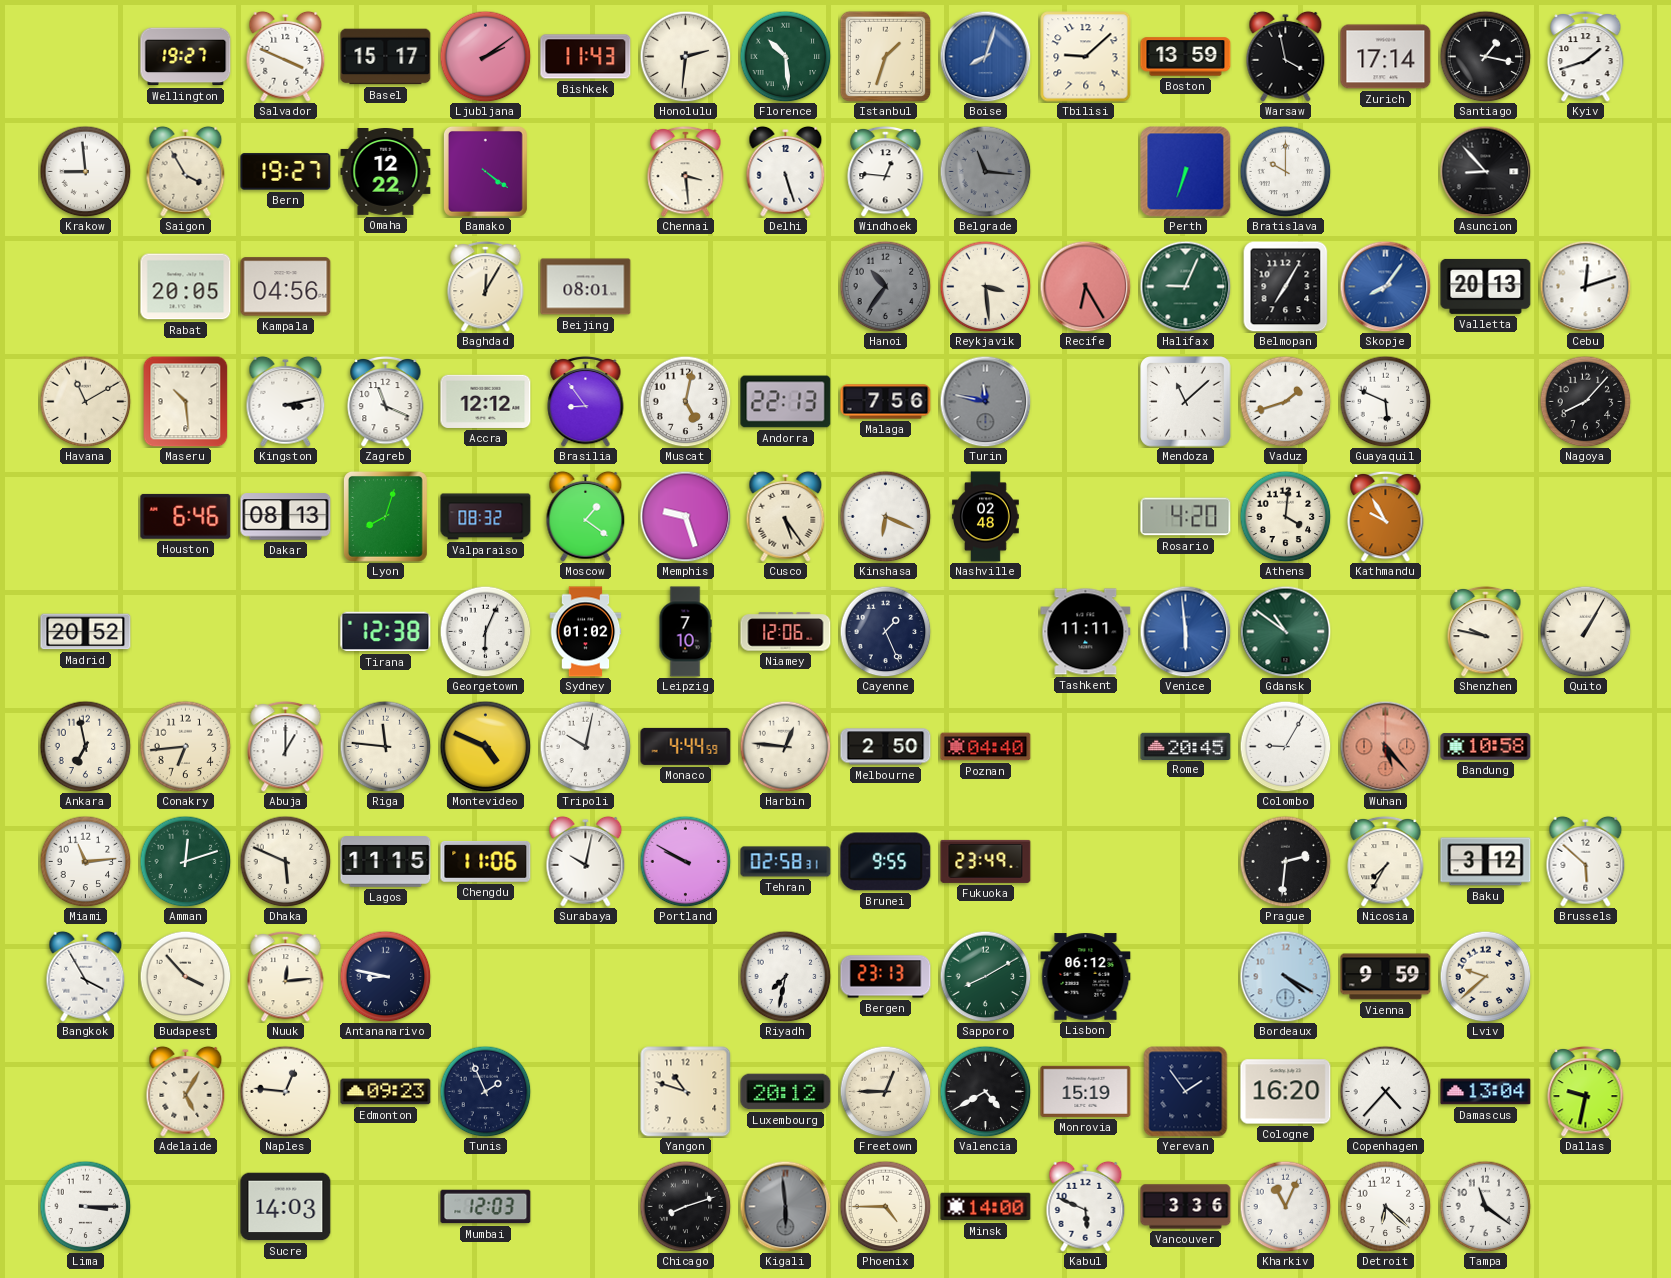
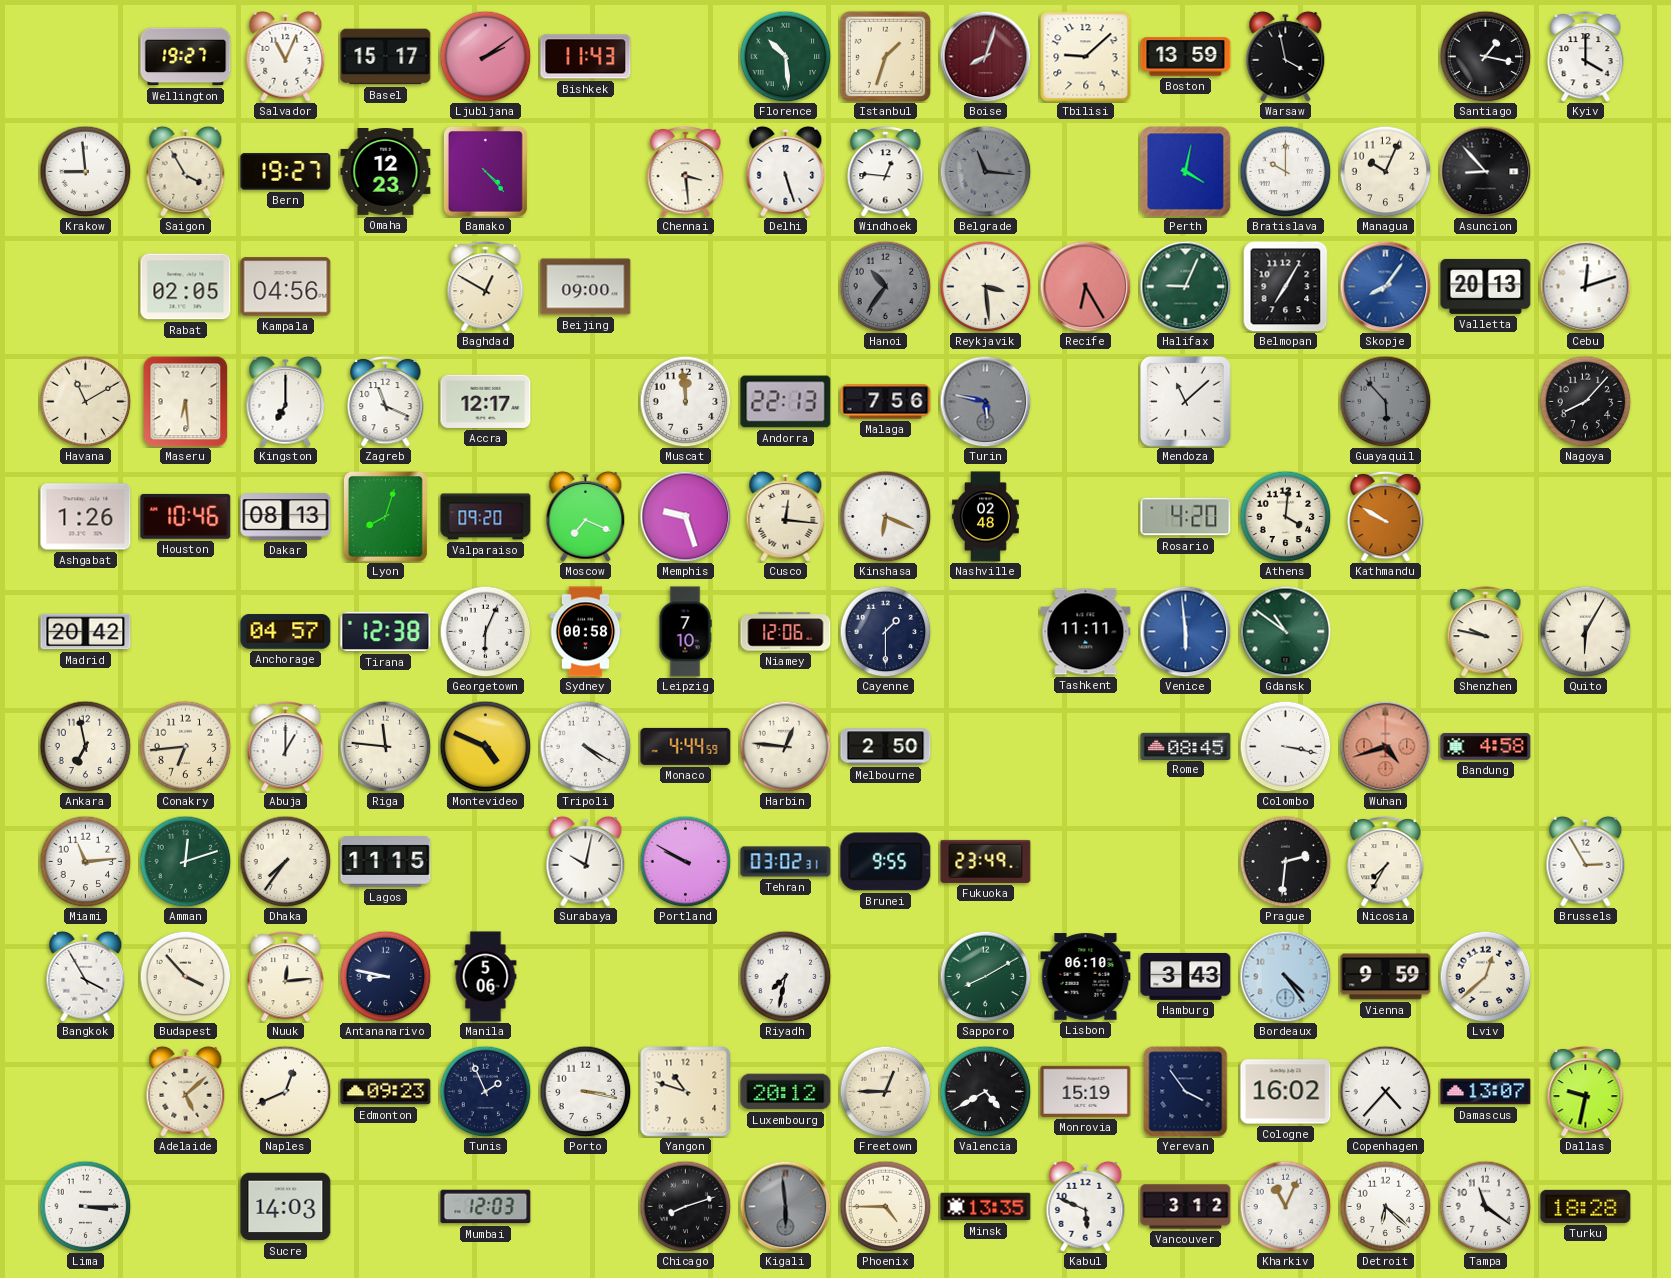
Salvador: 3:49 -> 11:04
Honolulu: 2:31 -> none
Boise dial: blue -> burgundy
Zurich: 17:14 -> none
Kyiv: 1:42 -> 4:00
Omaha: 12:22 -> 12:23
Bamako: 4:21 -> 4:23
Perth: 6:33 -> 4:02
Managua: none -> 10:04
Rabat: 20:05 -> 02:05
Baghdad: 12:05 -> 12:50
Beijing: 08:01 -> 09:00
Maseru: 10:29 -> 6:29
Kingston: 3:13 -> 7:00
Accra: 12:12 -> 12:17
Brasilia: 8:54 -> none
Muscat: 5:02 -> 11:59
Turin: 11:47 -> 5:47
Vaduz: 1:42 -> none
Guayaquil: 5:49 -> 5:53
Guayaquil dial: white -> grey
Ashgabat: none -> 1:26
Houston: 6:46 -> 10:46
Valparaiso: 08:32 -> 09:20
Moscow: 1:21 -> 7:19
Cusco: 5:24 -> 12:16
Kathmandu: 9:55 -> 9:50
Madrid: 20:52 -> 20:42
Anchorage: none -> 04:57
Sydney: 01:02 -> 00:58
Cayenne: 1:26 -> 1:30
Quito: 1:05 -> 6:05
Tripoli: 10:02 -> 4:20
Poznan: 04:40 -> none
Rome: 20:45 -> 08:45
Colombo: 9:05 -> 3:17
Wuhan: 5:23 -> 4:42
Bandung: 10:58 -> 4:58
Dhaka: 5:49 -> 7:36
Chengdu: 11:06 -> none
Tehran: 02:58 -> 03:02
Baku: 3:12 -> none
Brussels: 5:52 -> 2:55
Manila: none -> 5:06
Bergen: 23:13 -> none
Lisbon: 06:12 -> 06:10
Hamburg: none -> 3:43
Bordeaux: 4:20 -> 4:24
Lviv: 9:38 -> 12:38
Adelaide: 5:05 -> 5:08
Naples: 12:46 -> 12:41
Porto: none -> 3:17
Yerevan: 1:54 -> 3:54
Cologne: 16:20 -> 16:02
Damascus: 13:04 -> 13:07
Minsk: 14:00 -> 13:35
Vancouver: 3:36 -> 3:12
Turku: none -> 18:28
